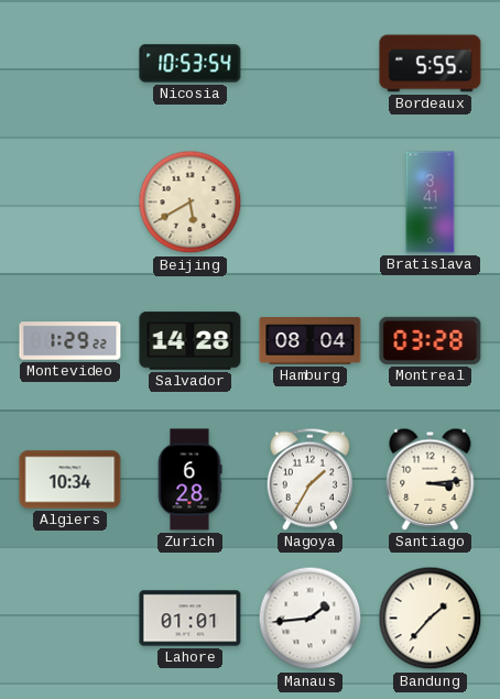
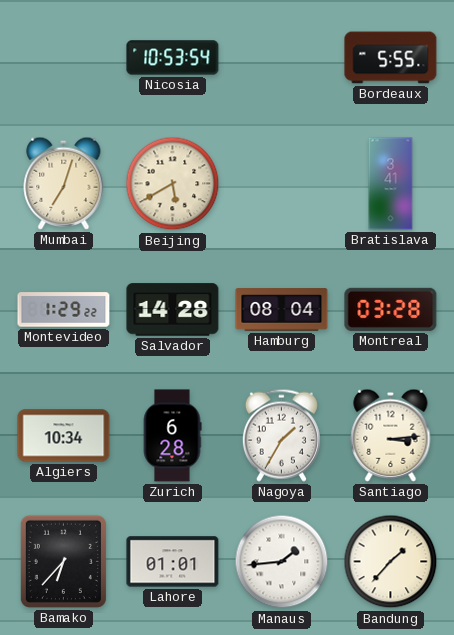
Mumbai: none -> 7:03
Bamako: none -> 6:37
